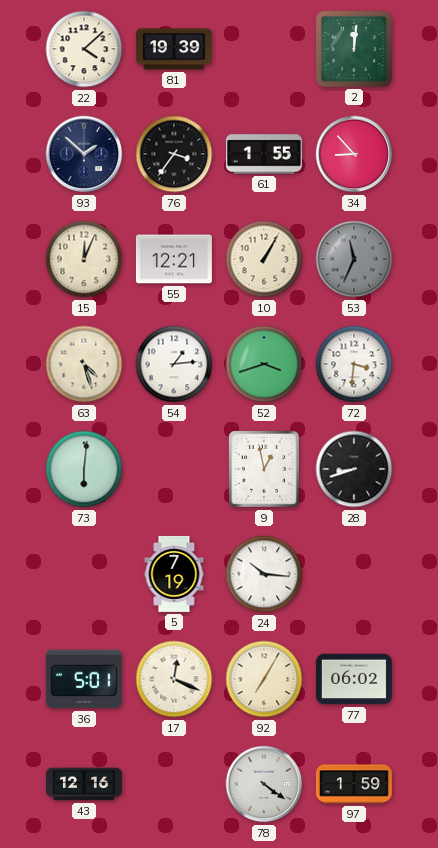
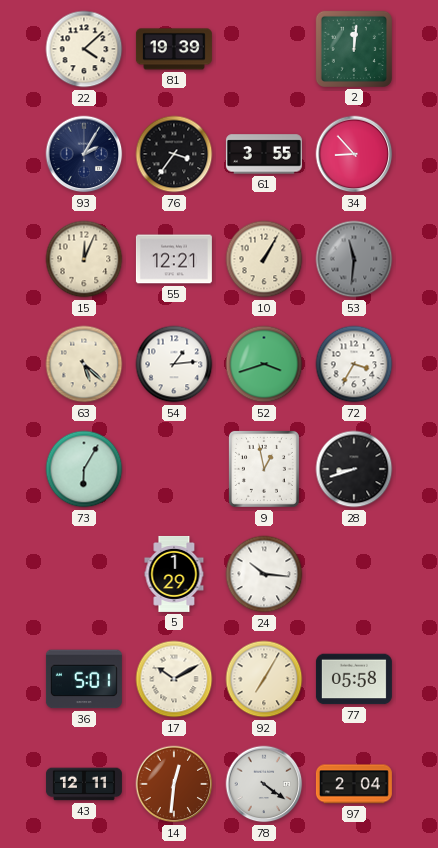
93: 1:52 -> 2:05
61: 1:55 -> 3:55
53: 11:34 -> 11:31
63: 4:27 -> 5:22
72: 3:31 -> 3:35
73: 6:01 -> 6:05
5: 7:19 -> 1:29
17: 12:19 -> 10:10
77: 06:02 -> 05:58
43: 12:16 -> 12:11
14: none -> 12:31
97: 1:59 -> 2:04
